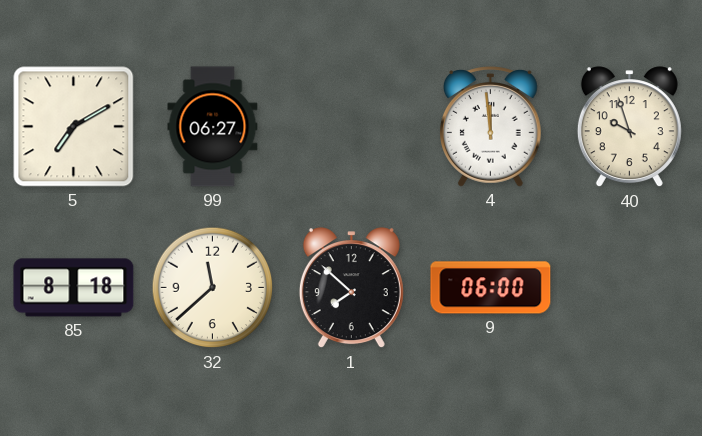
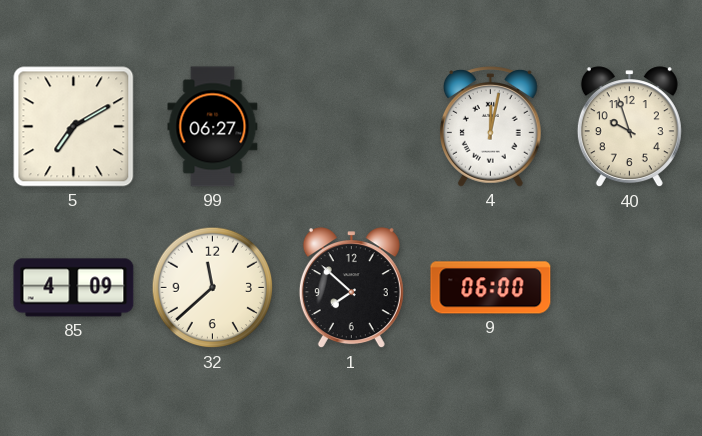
4: 11:59 -> 12:02
85: 8:18 -> 4:09
